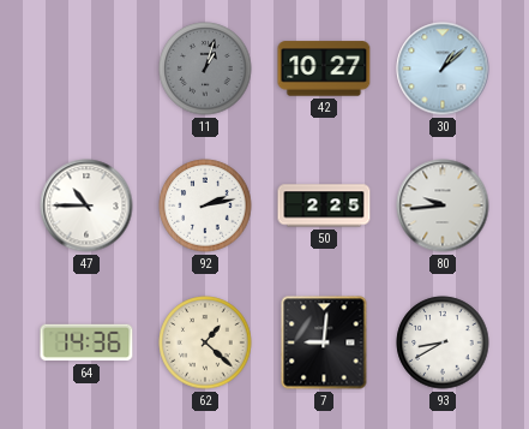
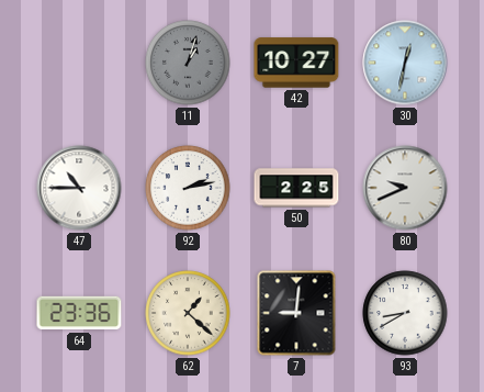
30: 1:08 -> 12:32
80: 9:44 -> 9:41
64: 14:36 -> 23:36
